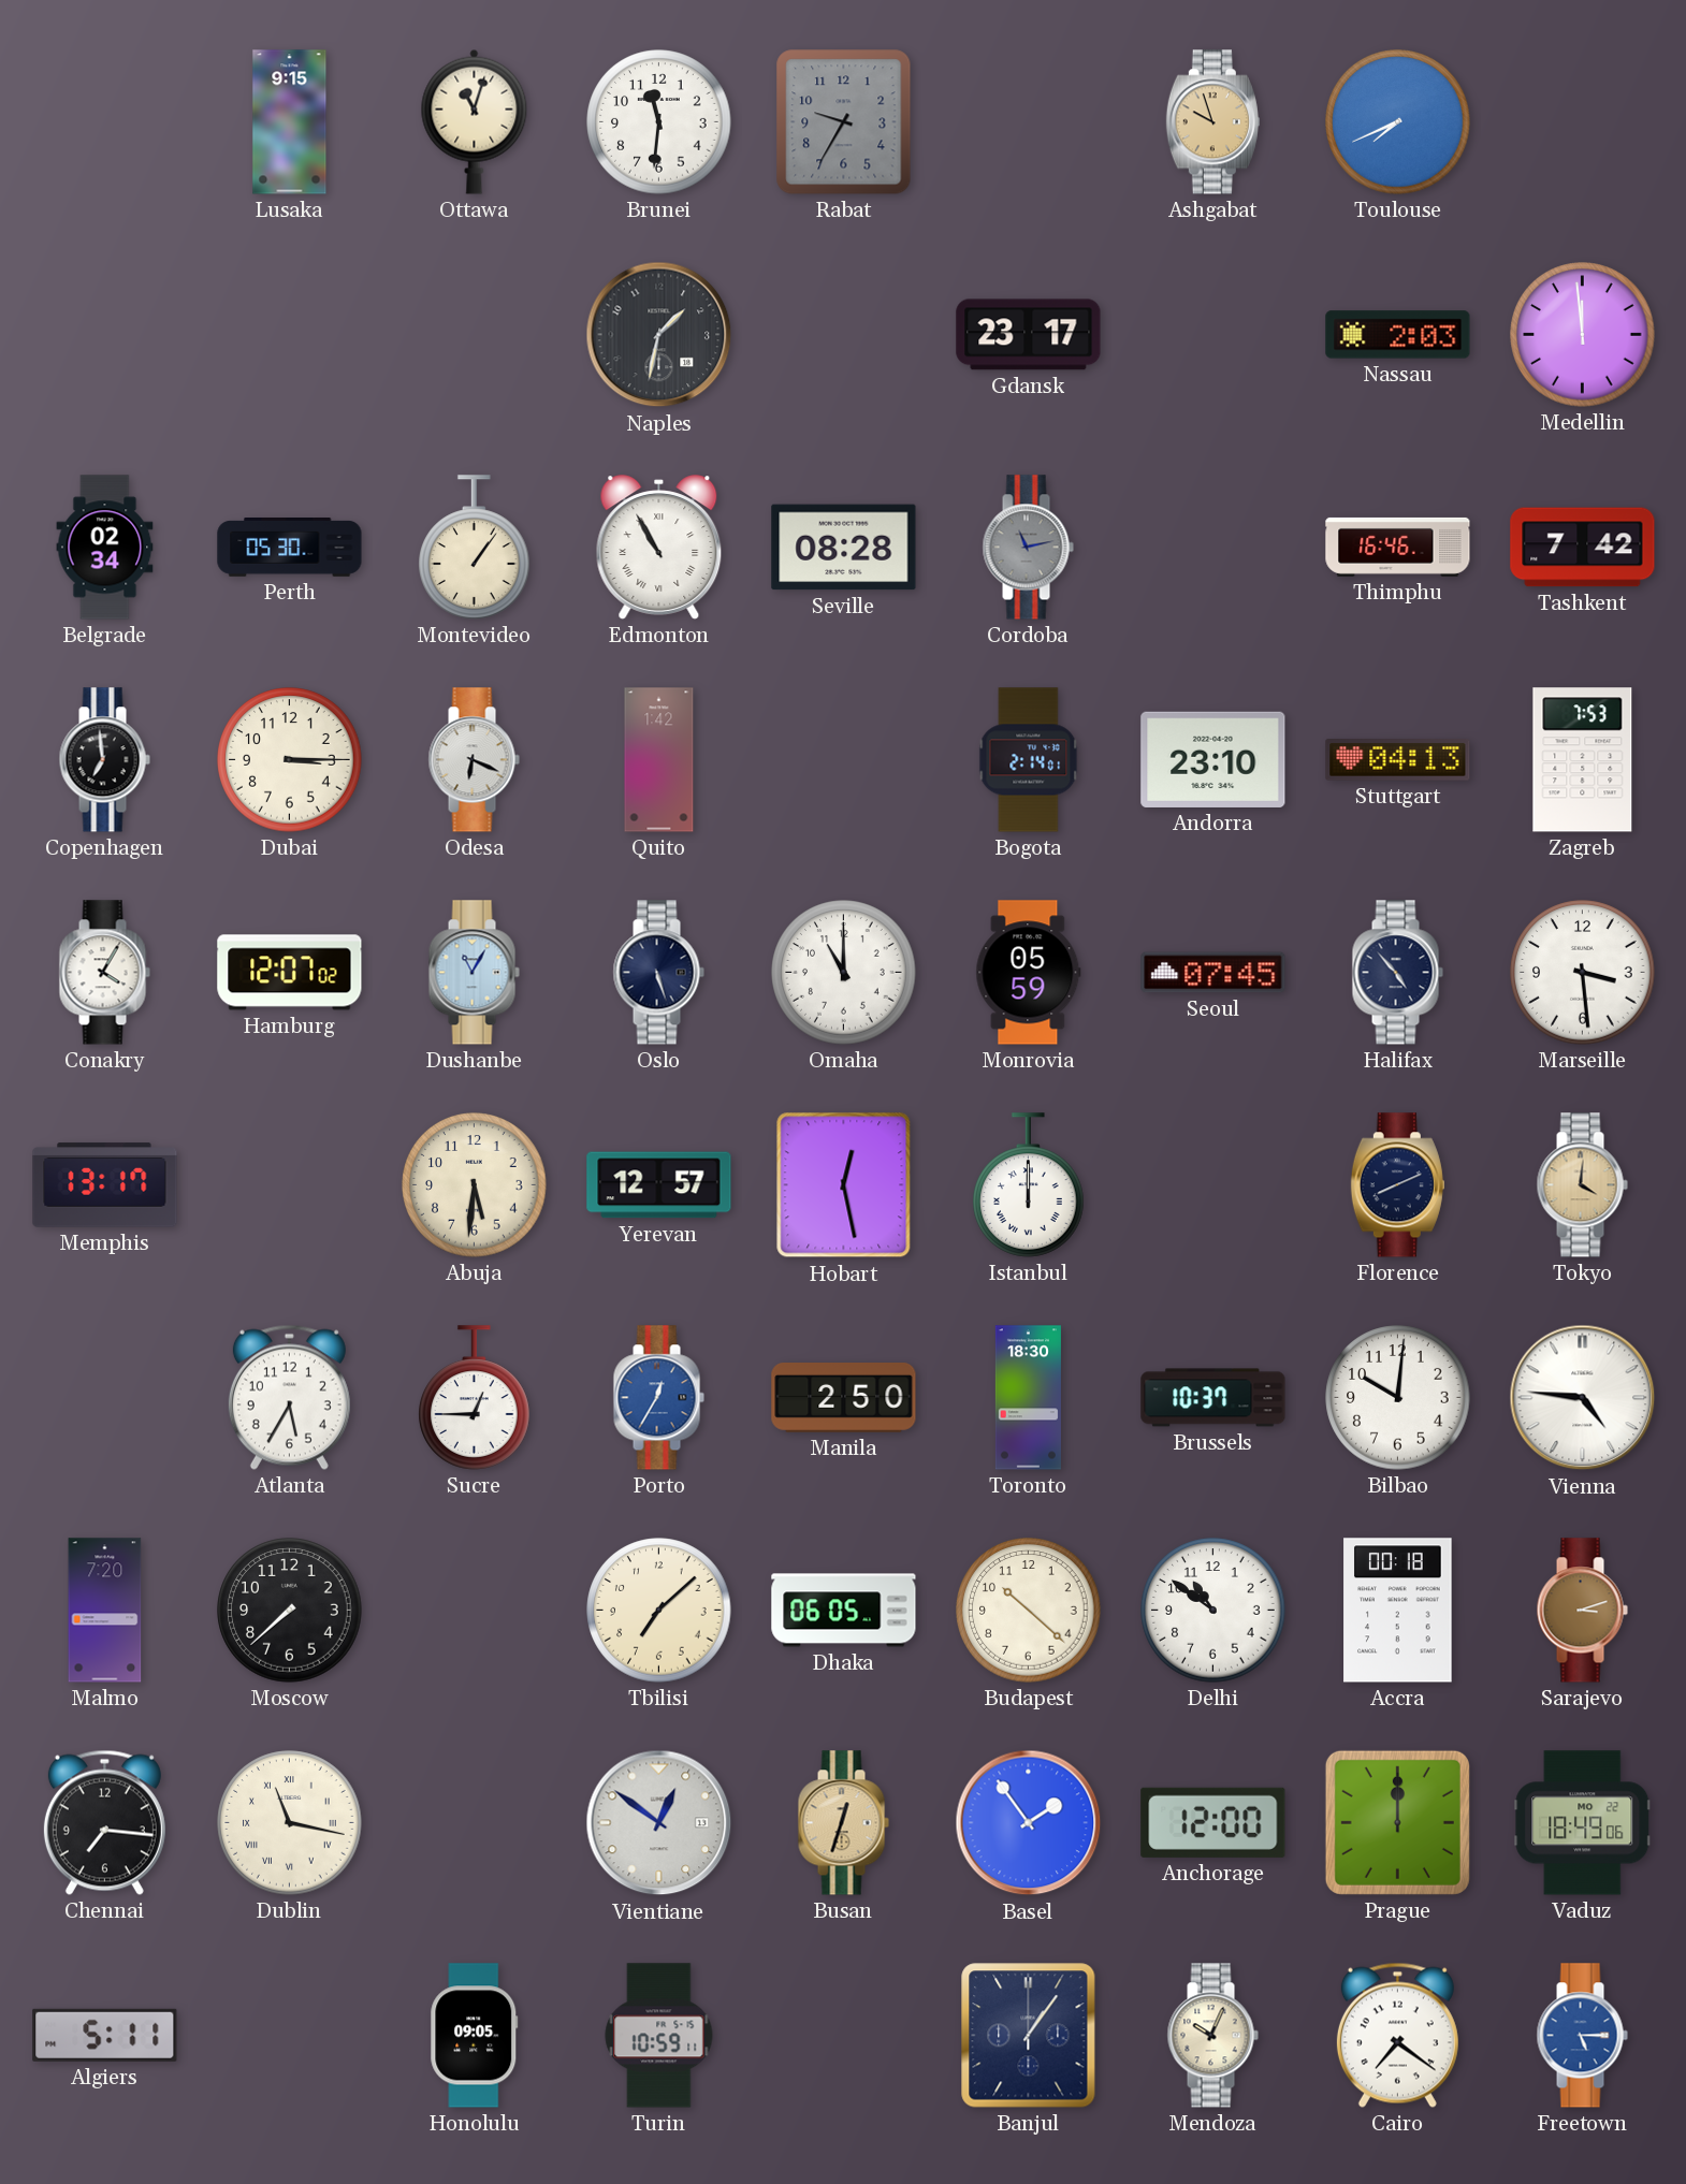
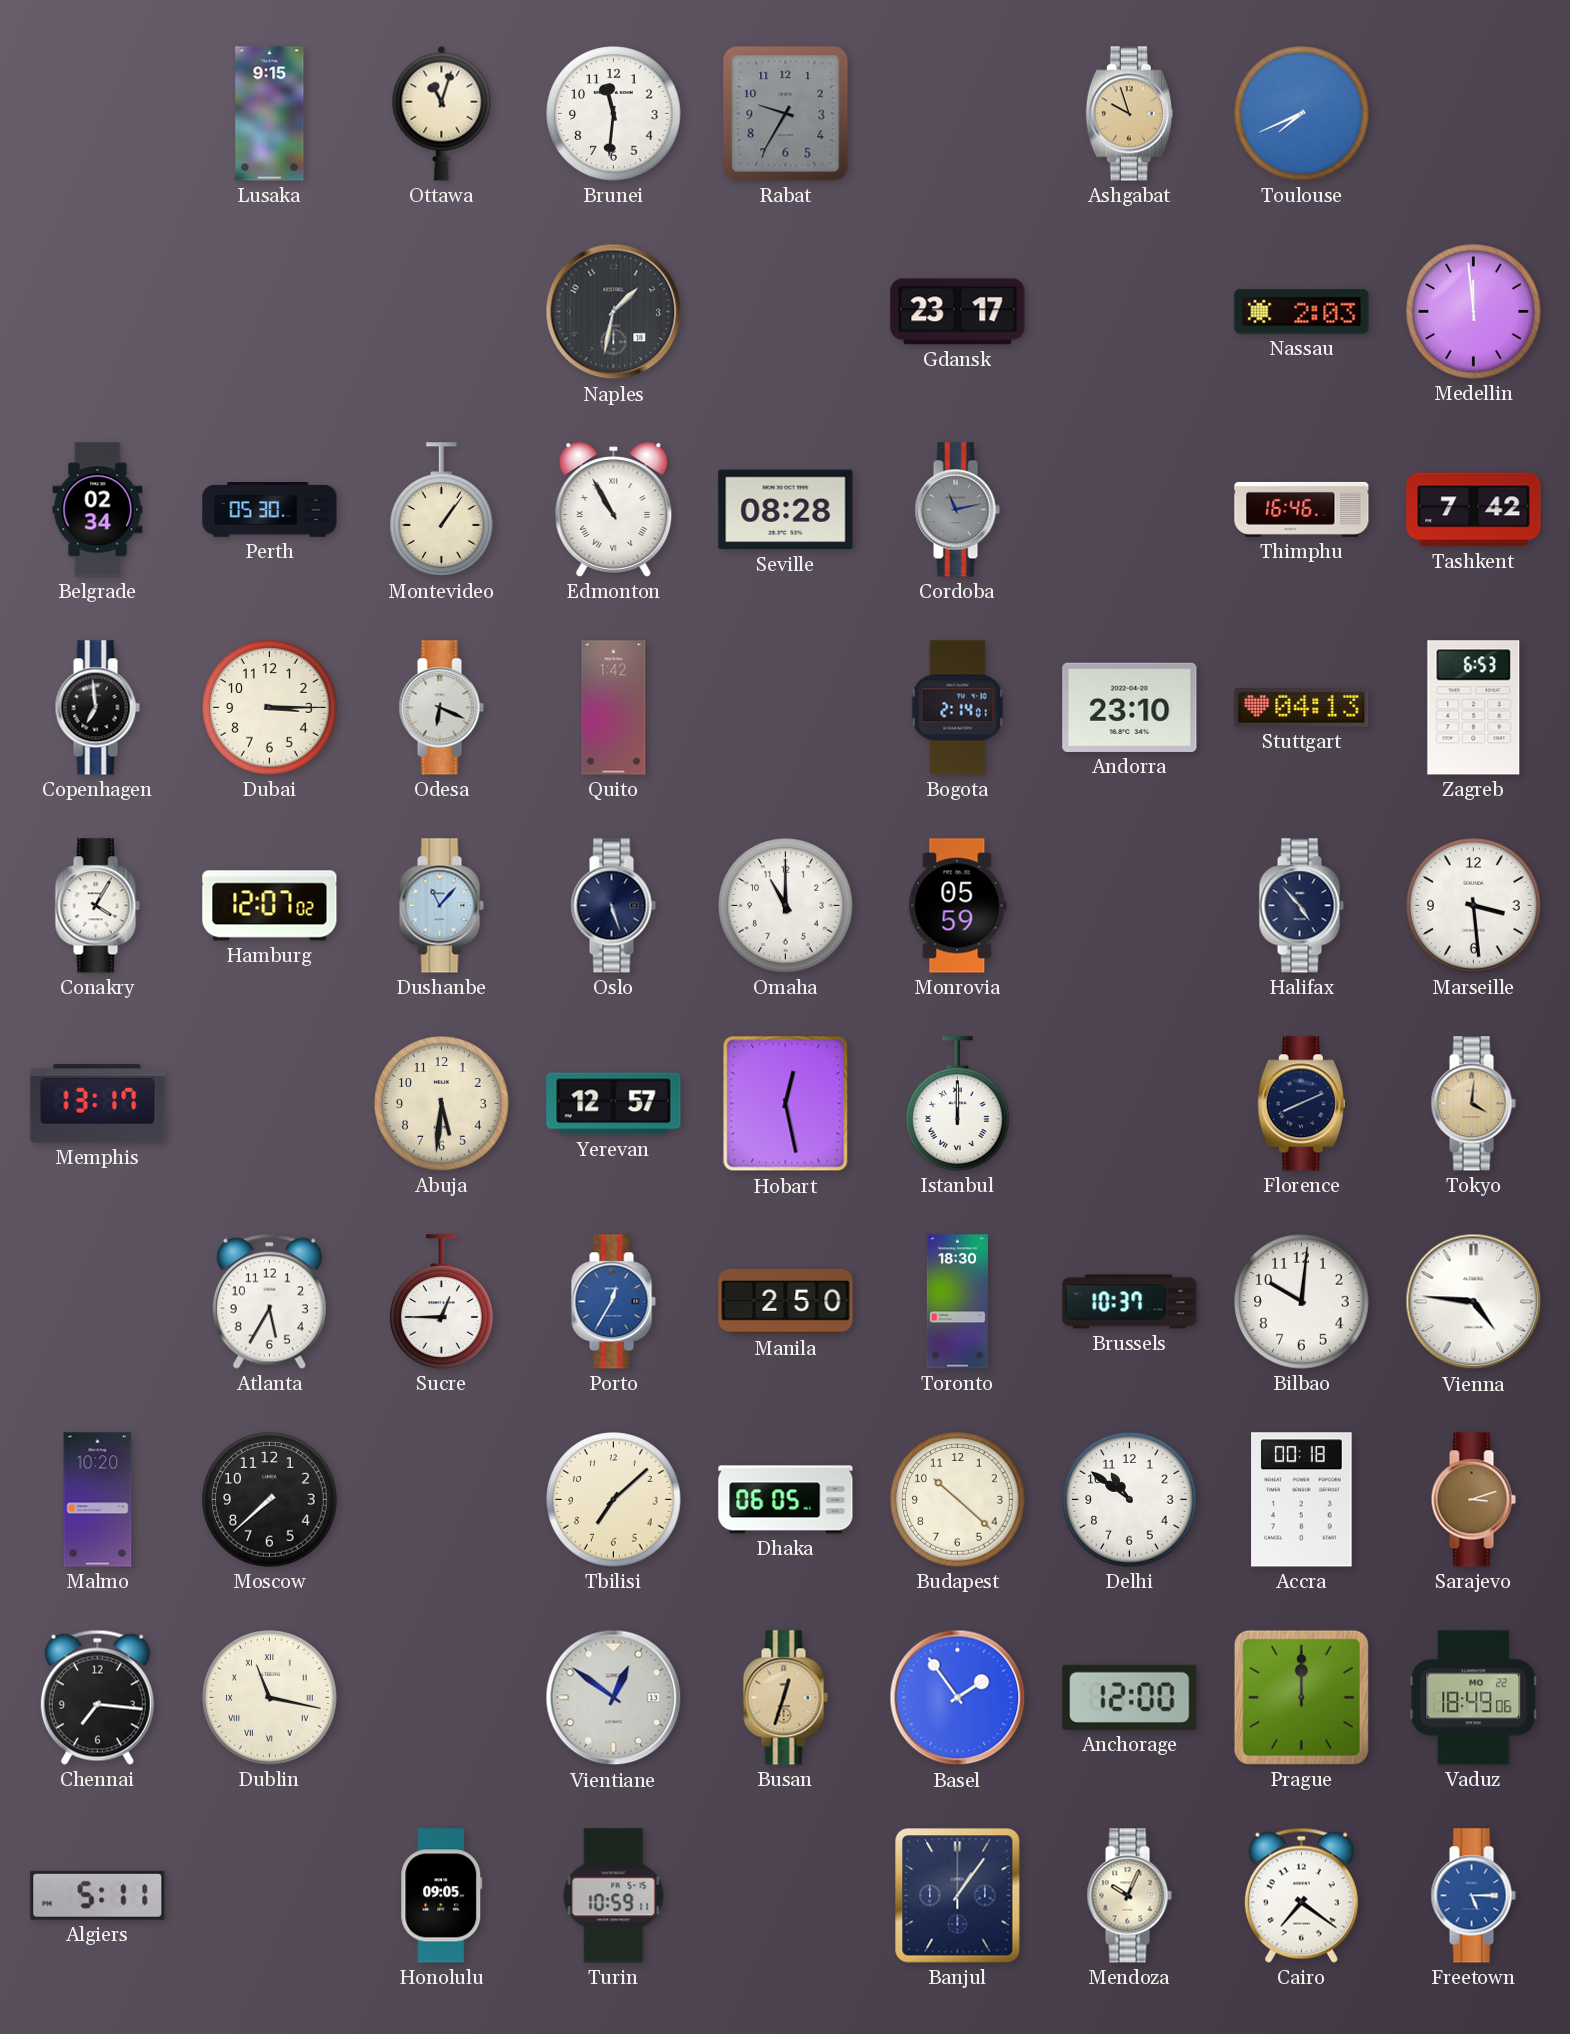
Zagreb: 7:53 -> 6:53
Dushanbe: 11:05 -> 11:07
Seoul: 07:45 -> none
Malmo: 7:20 -> 10:20
